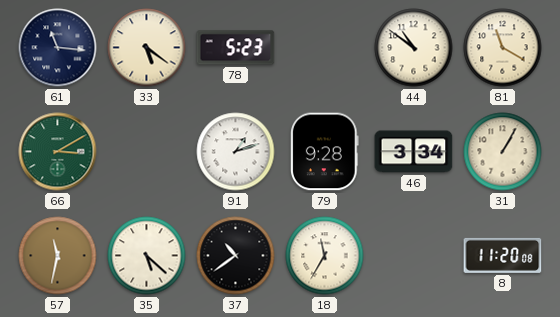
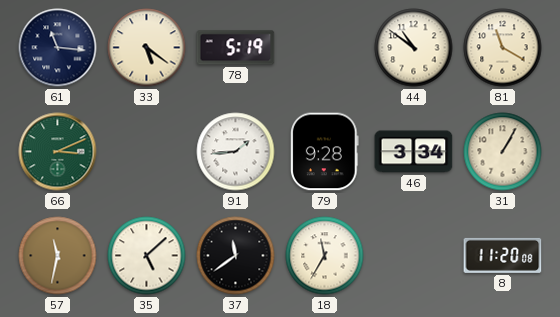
78: 5:23 -> 5:19
66: 3:10 -> 3:11
91: 1:12 -> 1:44
35: 5:22 -> 5:08
37: 10:39 -> 11:39
